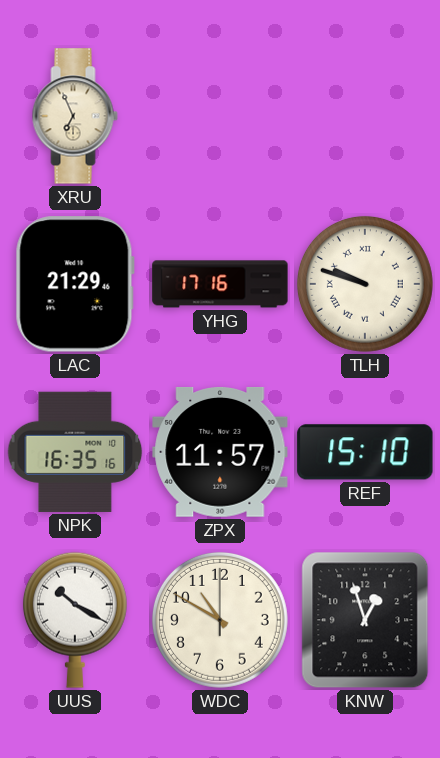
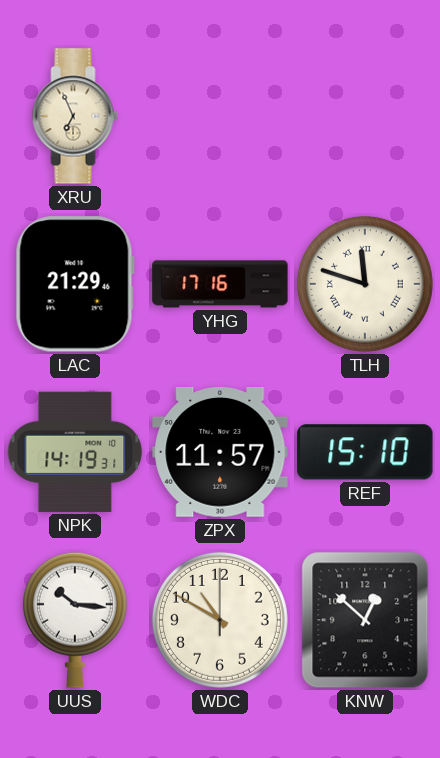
TLH: 9:48 -> 11:48
NPK: 16:35 -> 14:19
UUS: 10:20 -> 10:16
KNW: 12:57 -> 12:52
